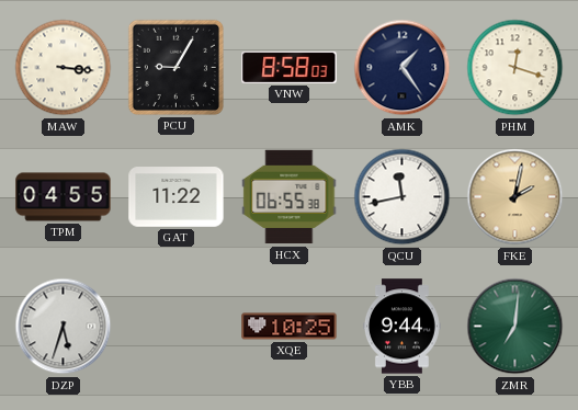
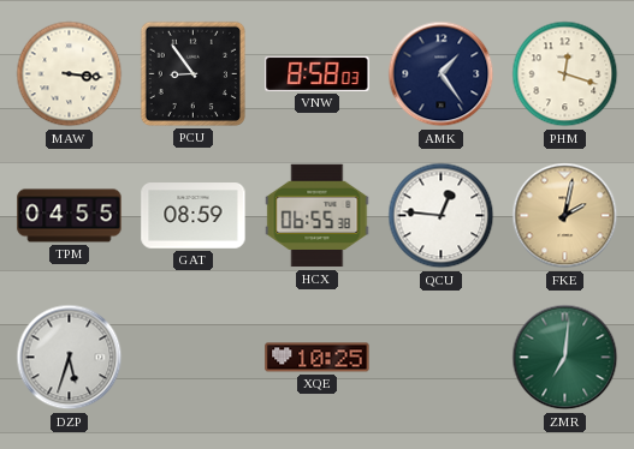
PCU: 9:05 -> 8:54
GAT: 11:22 -> 08:59
QCU: 11:43 -> 12:46
YBB: 9:44 -> none
